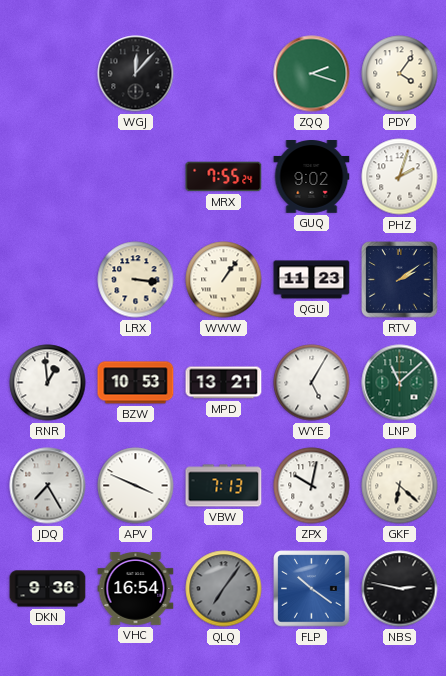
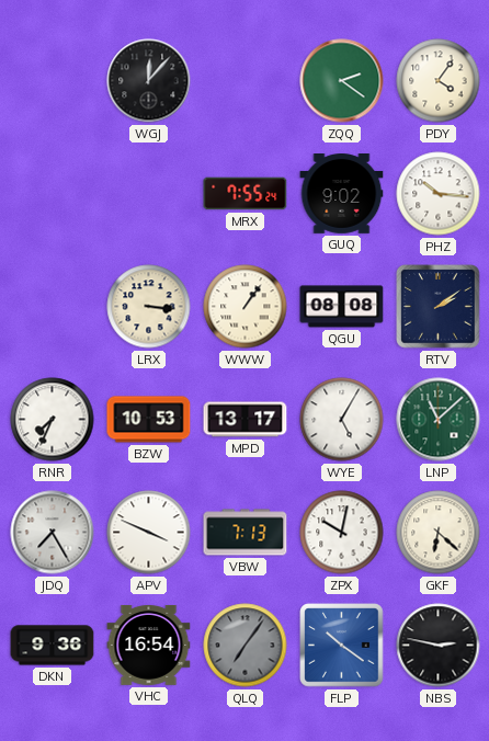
ZQQ: 2:18 -> 2:21
PHZ: 2:03 -> 10:16
QGU: 11:23 -> 08:08
RNR: 12:59 -> 7:34
MPD: 13:21 -> 13:17
